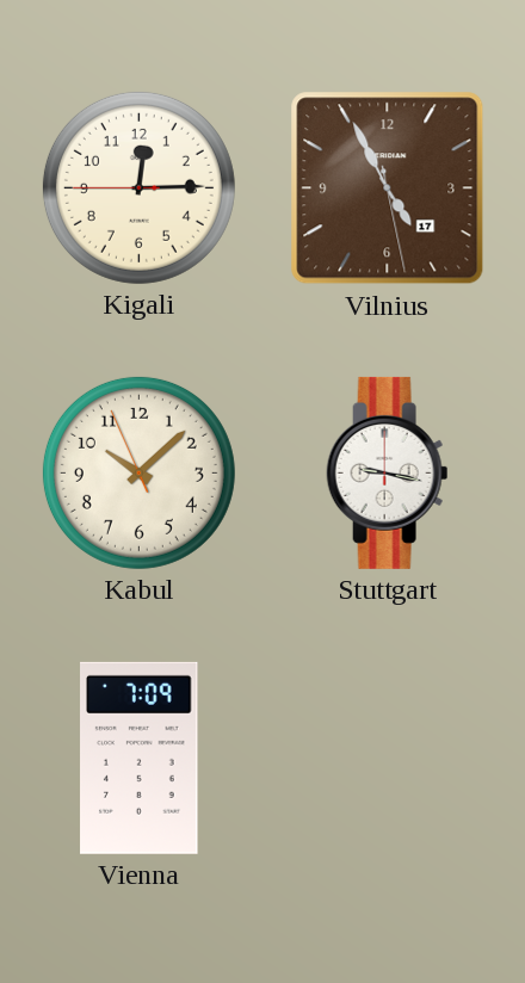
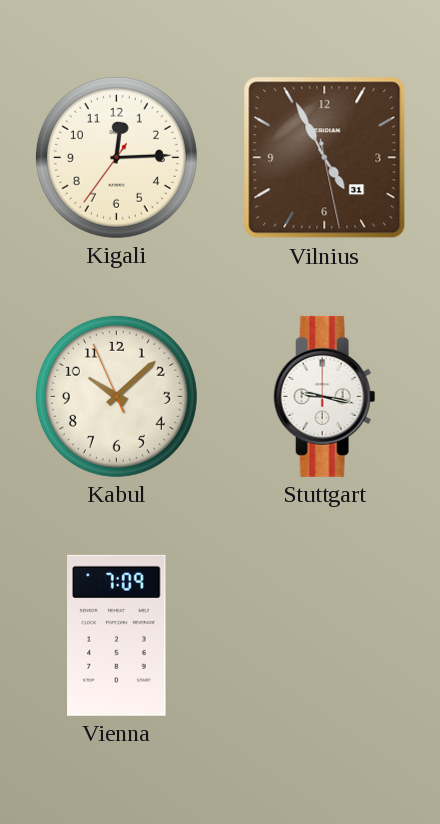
Kigali: 12:14:45 -> 12:14:36
Vilnius date: 17 -> 31
